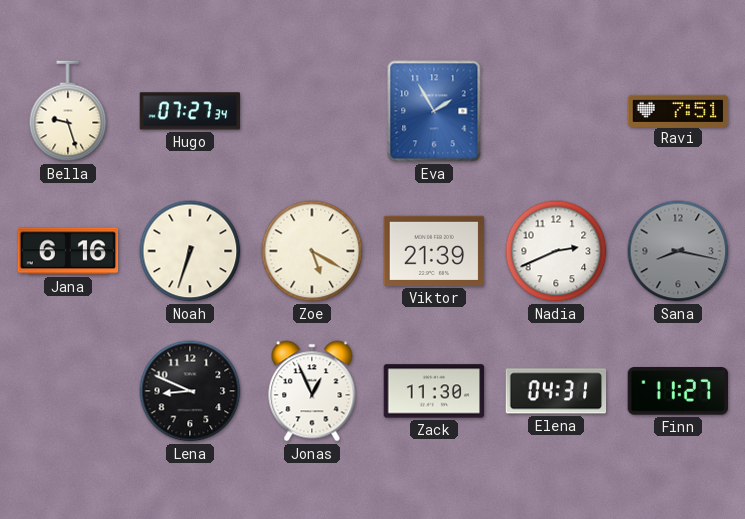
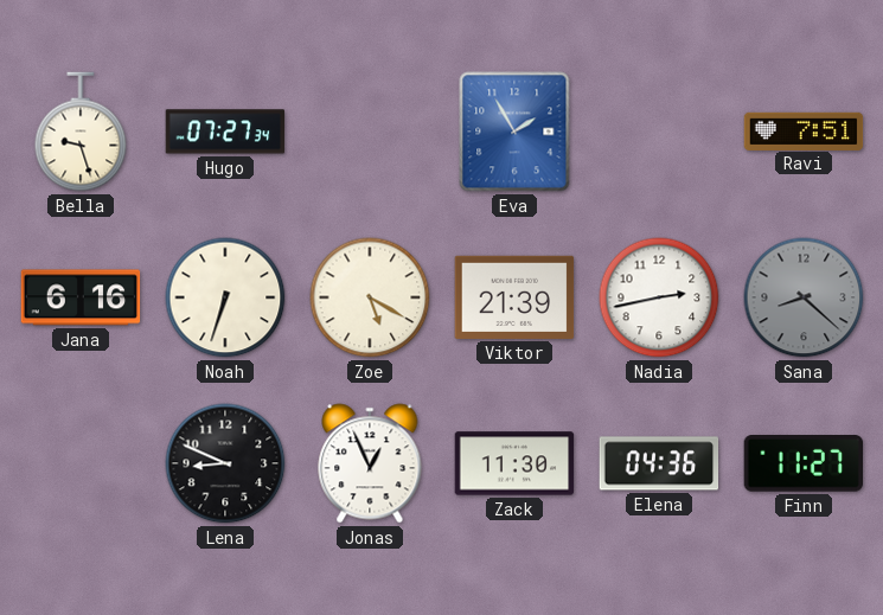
Nadia: 2:41 -> 2:43
Sana: 8:17 -> 8:22
Elena: 04:31 -> 04:36
